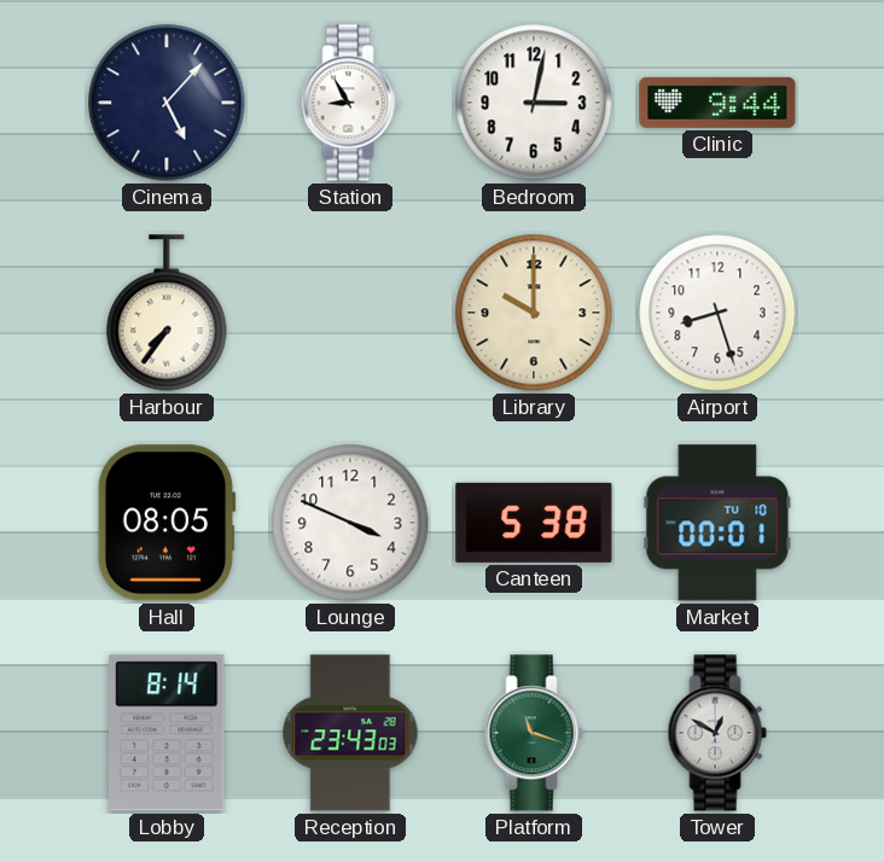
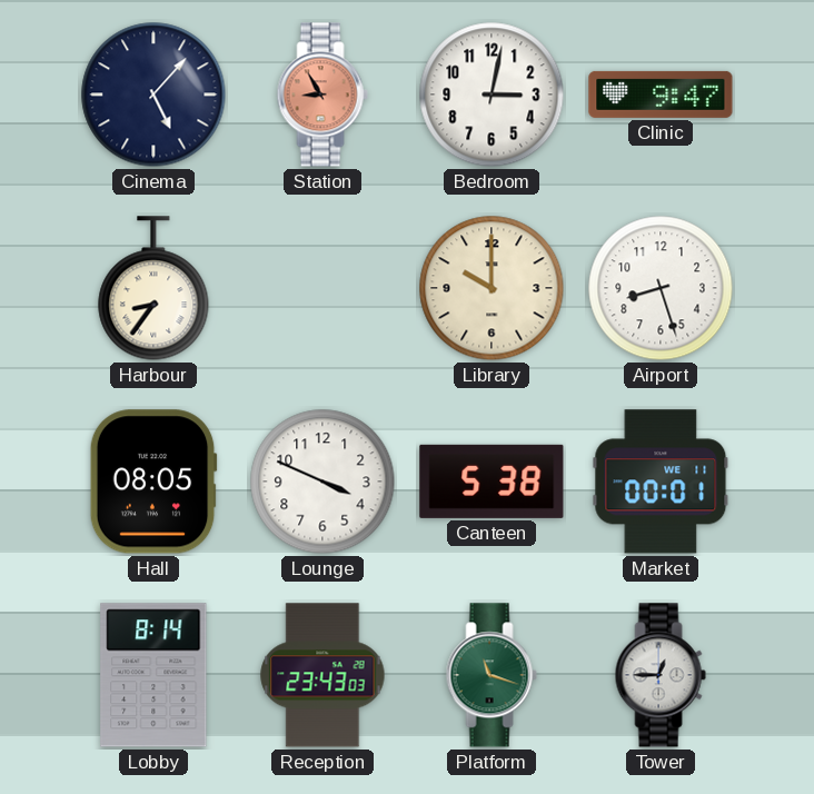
Station dial: white -> salmon
Clinic: 9:44 -> 9:47
Harbour: 7:36 -> 8:36
Market date: TU 10 -> WE 11
Tower: 12:50 -> 12:45
